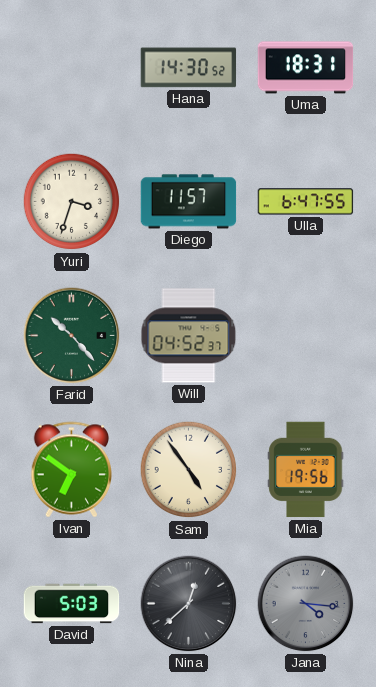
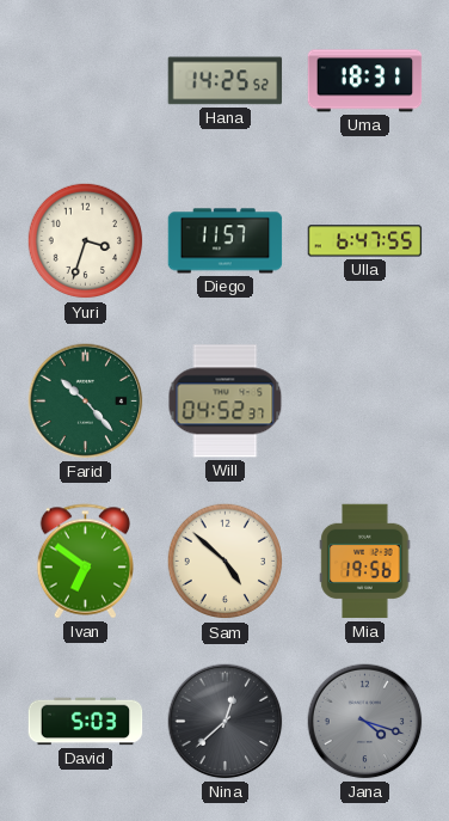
Hana: 14:30 -> 14:25
Sam: 4:54 -> 4:52
Jana: 4:16 -> 4:18
